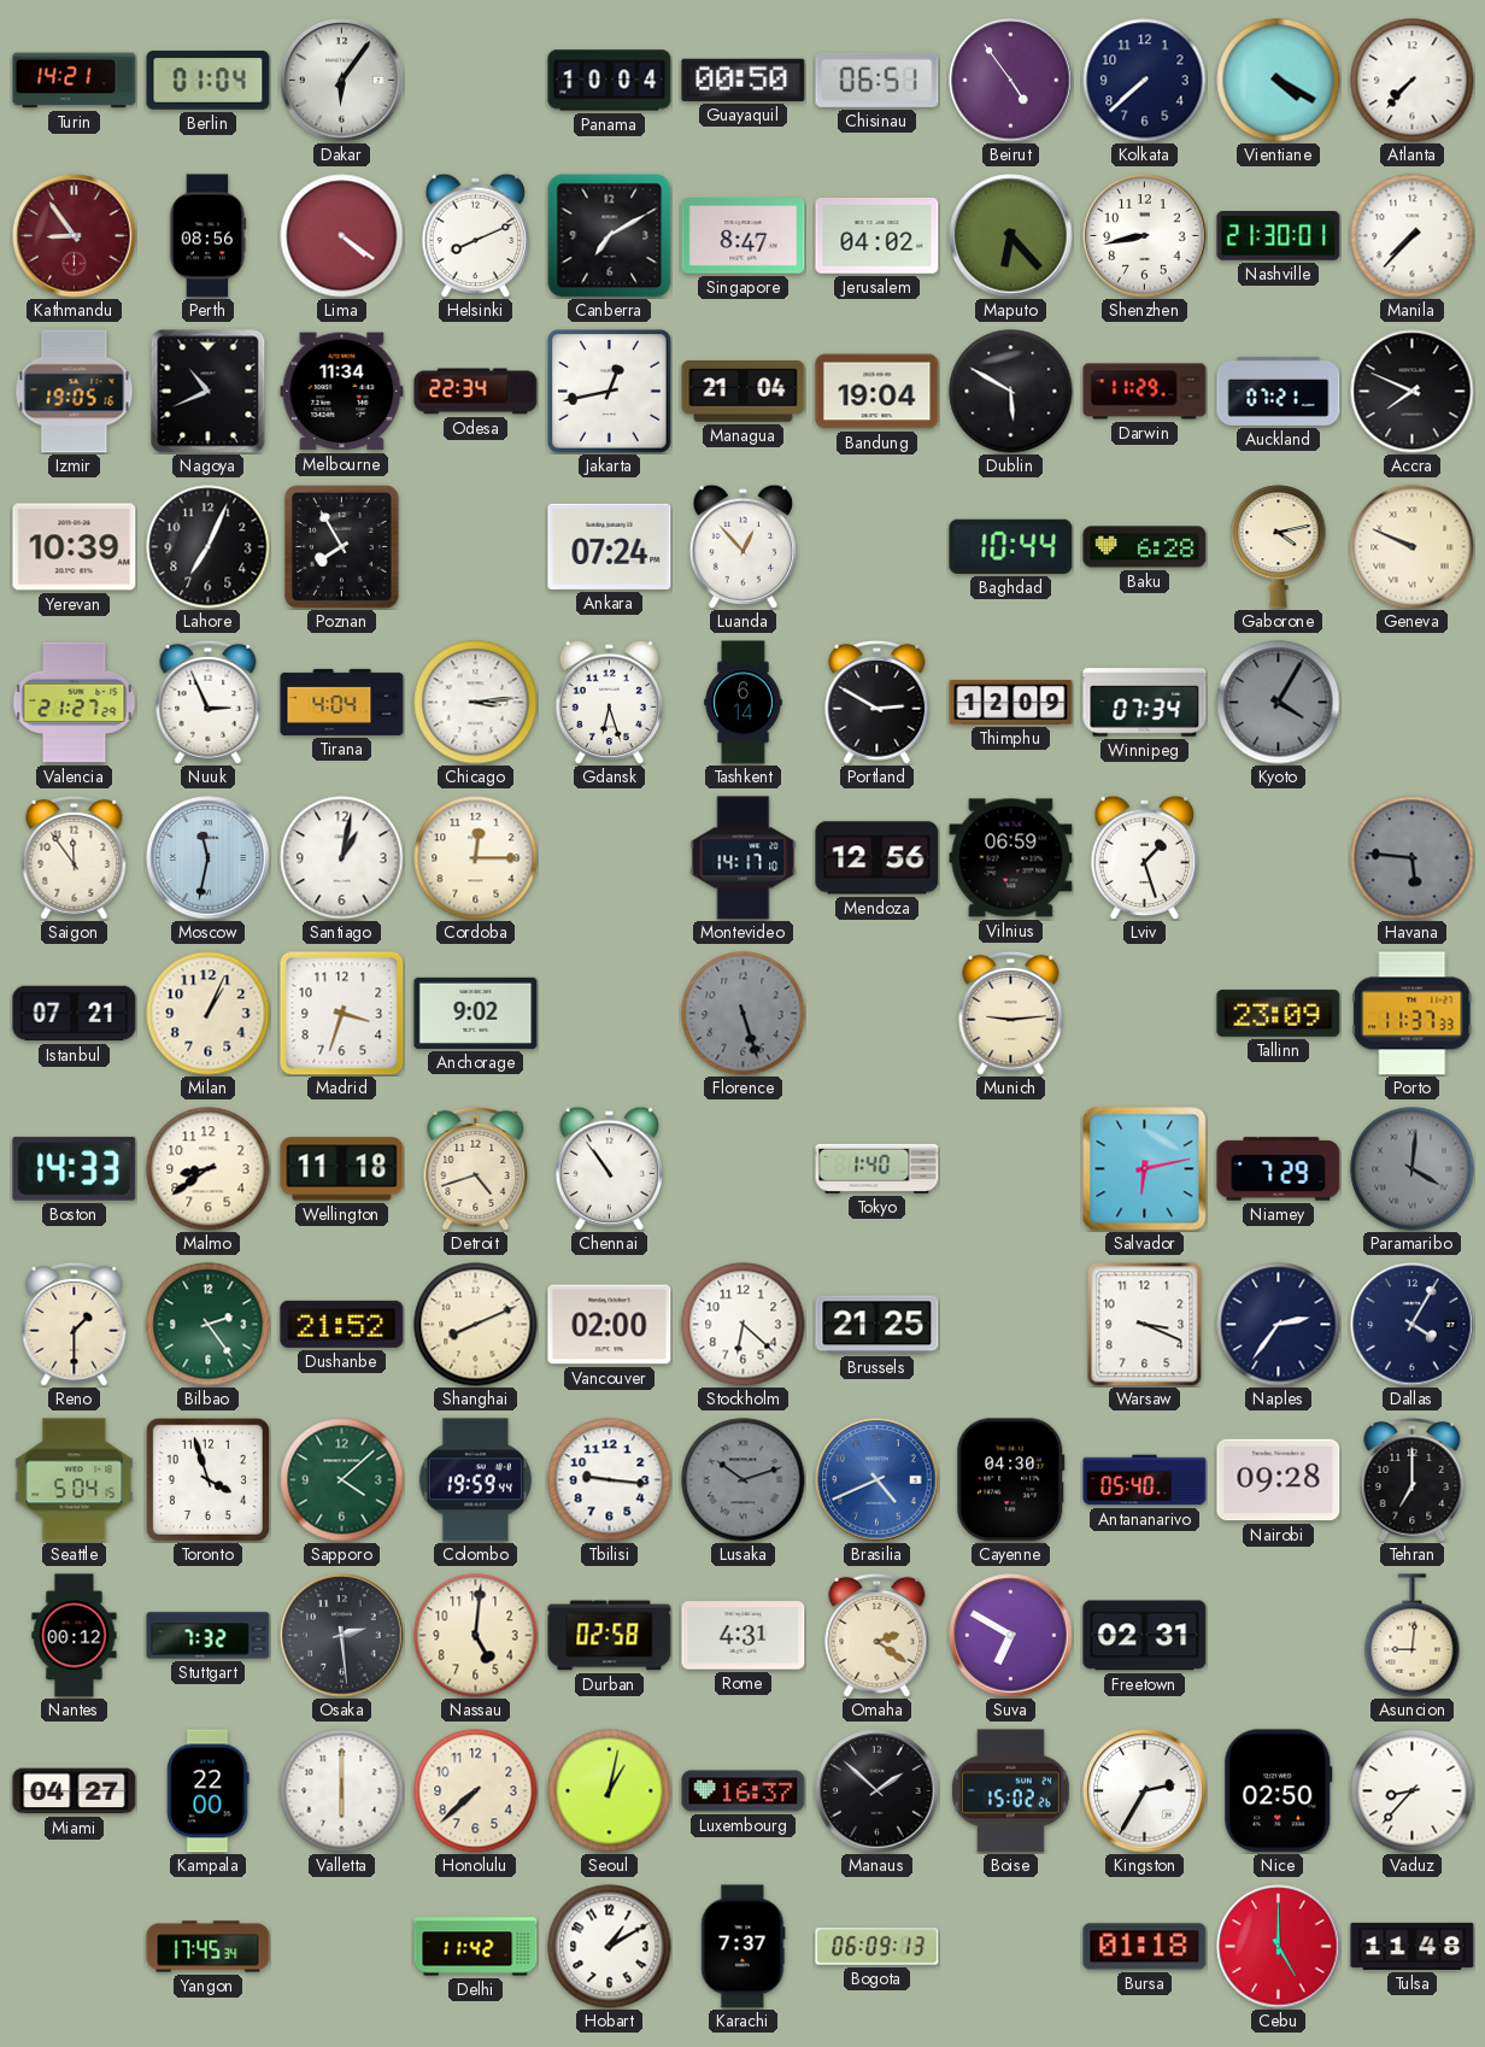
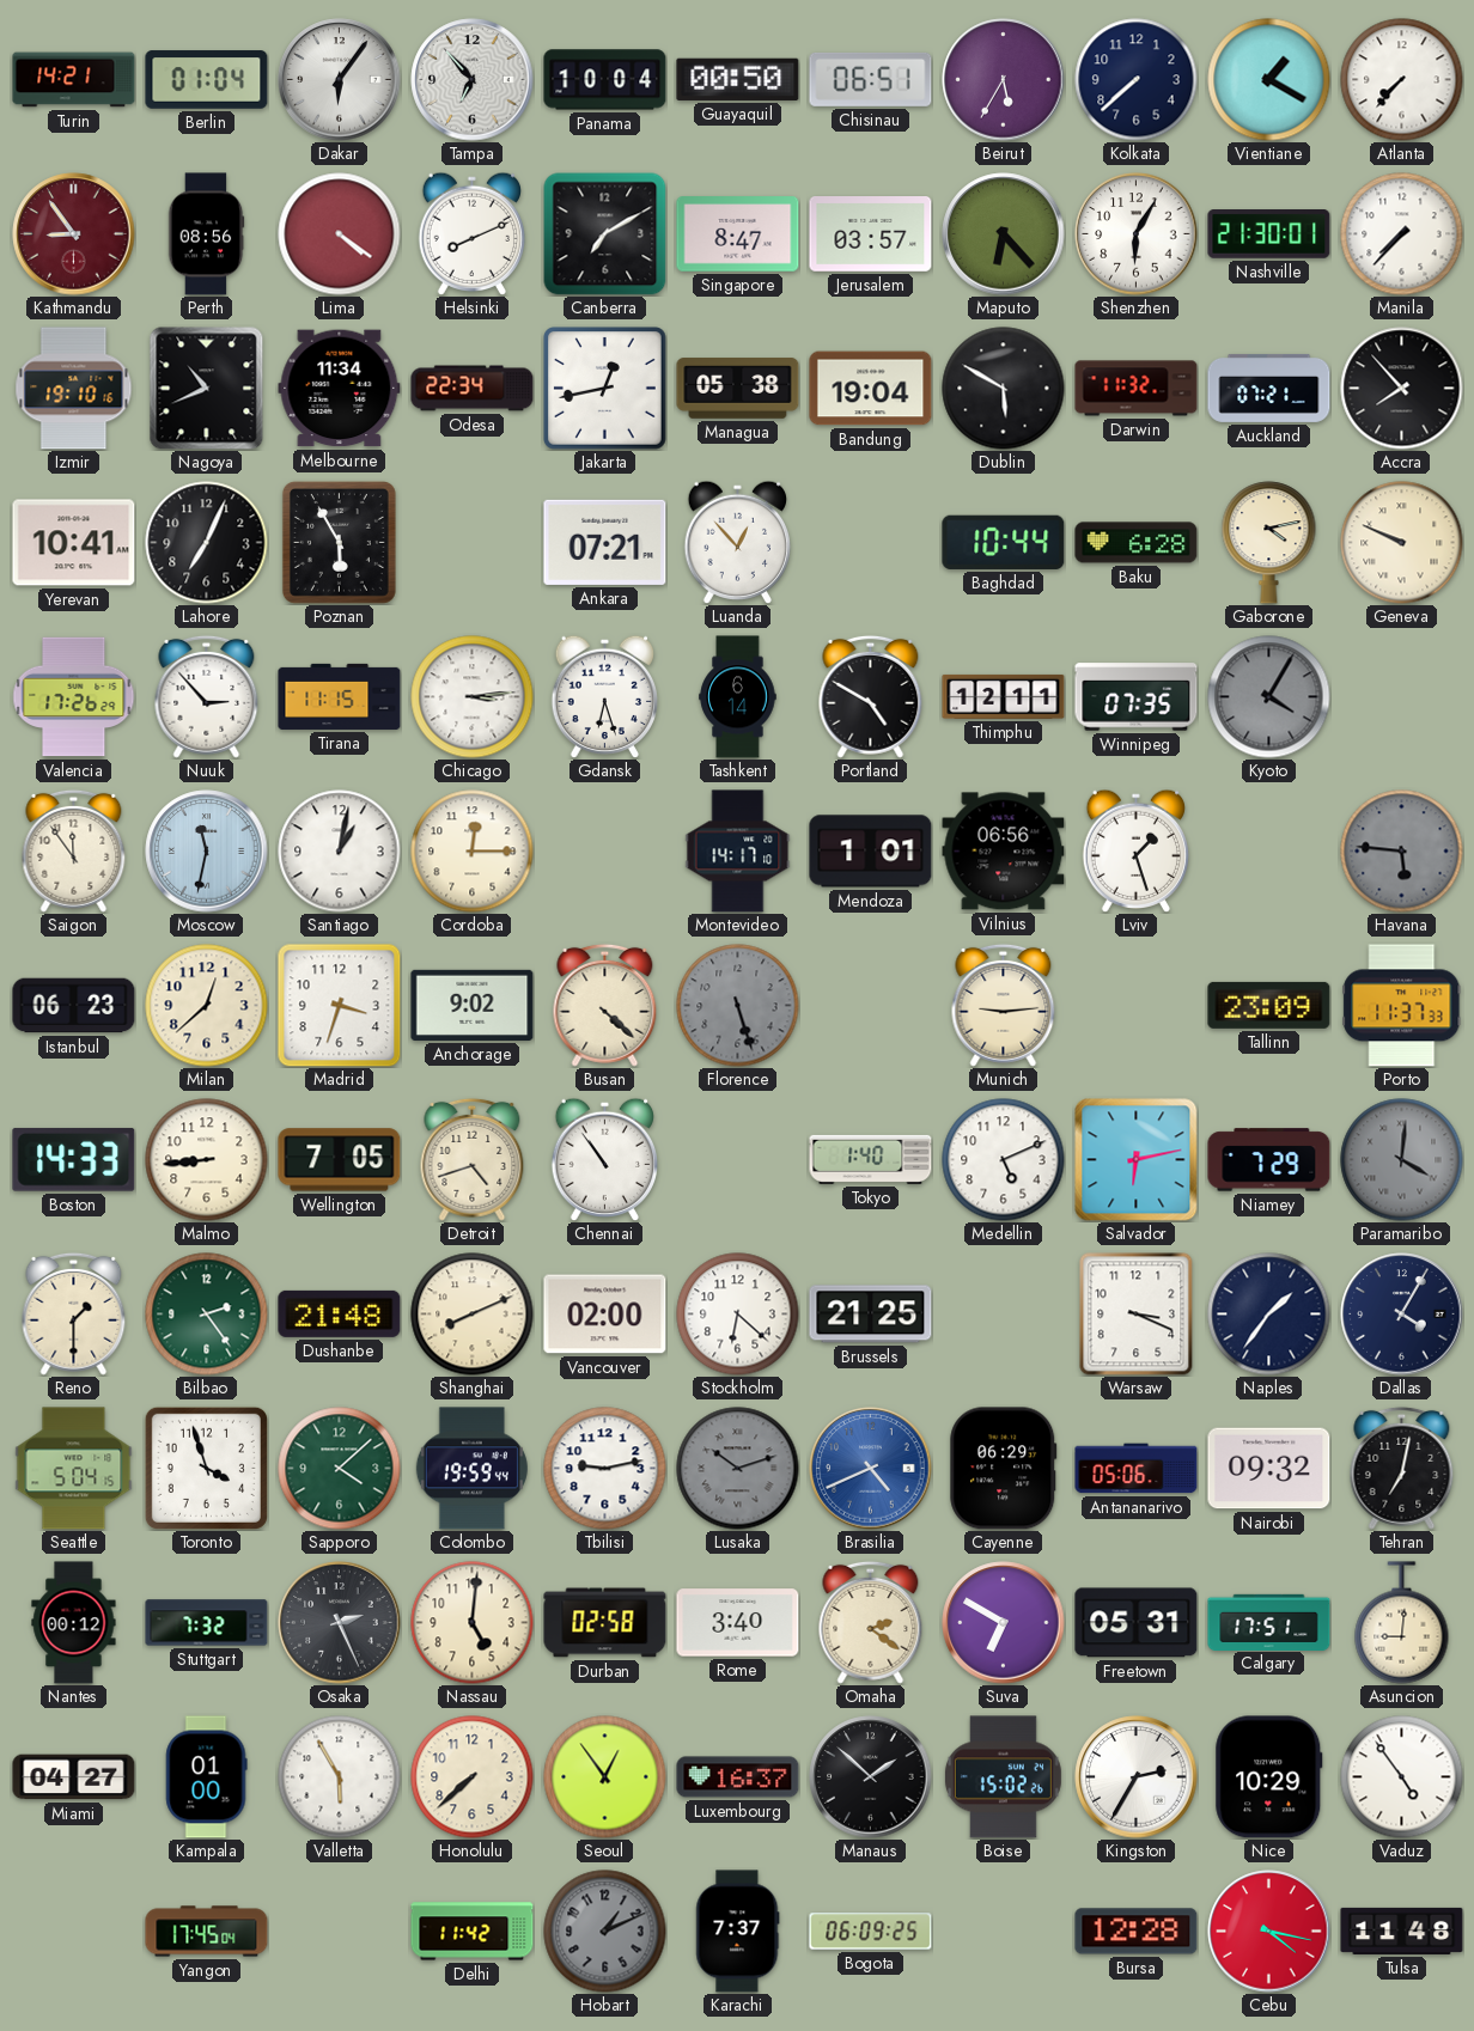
Tampa: none -> 6:53
Beirut: 4:54 -> 5:35
Vientiane: 4:20 -> 1:20
Jerusalem: 04:02 -> 03:57
Shenzhen: 8:43 -> 6:05
Izmir: 19:05 -> 19:10
Managua: 21:04 -> 05:38
Darwin: 11:29 -> 11:32
Accra: 7:49 -> 7:53
Yerevan: 10:39 -> 10:41
Poznan: 7:55 -> 5:55
Ankara: 07:24 -> 07:21
Valencia: 21:27 -> 17:26
Nuuk: 2:56 -> 2:53
Tirana: 4:04 -> 11:15
Portland: 2:50 -> 4:50
Thimphu: 12:09 -> 12:11
Winnipeg: 07:34 -> 07:35
Mendoza: 12:56 -> 1:01
Vilnius: 06:59 -> 06:56
Istanbul: 07:21 -> 06:23
Milan: 1:04 -> 12:38
Busan: none -> 4:22
Malmo: 8:39 -> 8:44
Wellington: 11:18 -> 7:05
Medellin: none -> 5:11
Dushanbe: 21:52 -> 21:48
Naples: 2:36 -> 1:36
Tbilisi: 9:16 -> 9:13
Cayenne: 04:30 -> 06:29
Antananarivo: 05:40 -> 05:06
Nairobi: 09:28 -> 09:32
Tehran: 7:00 -> 7:02
Osaka: 2:29 -> 2:26
Rome: 4:31 -> 3:40
Freetown: 02:31 -> 05:31
Calgary: none -> 17:51
Kampala: 22:00 -> 01:00
Valletta: 6:00 -> 5:55
Seoul: 1:02 -> 12:54
Nice: 02:50 -> 10:29
Vaduz: 8:37 -> 4:54
Yangon: 17:45:34 -> 17:45:04
Hobart: 1:10 -> 1:11
Hobart dial: white -> grey
Bogota: 06:09:13 -> 06:09:25
Bursa: 01:18 -> 12:28
Cebu: 5:00 -> 4:17
